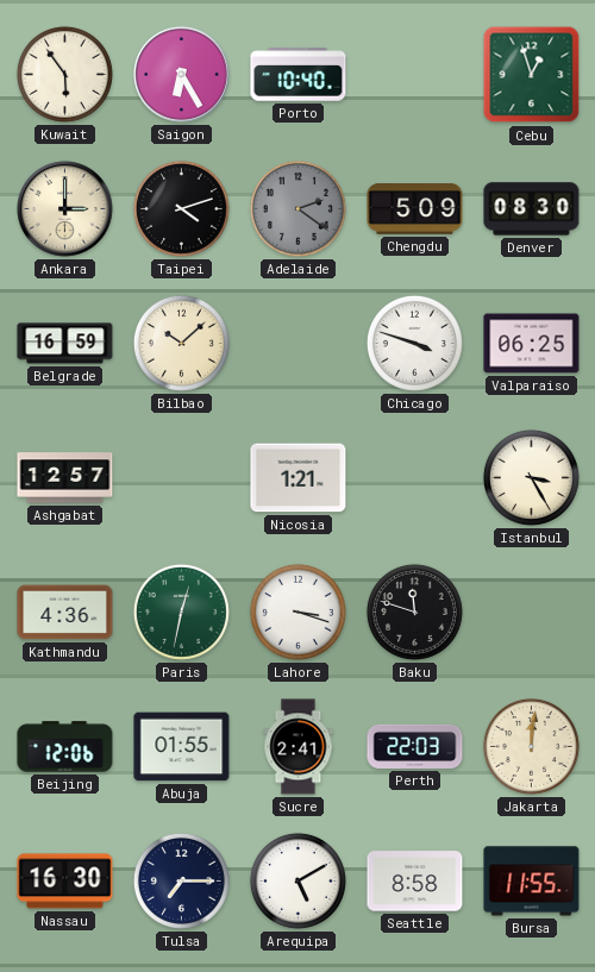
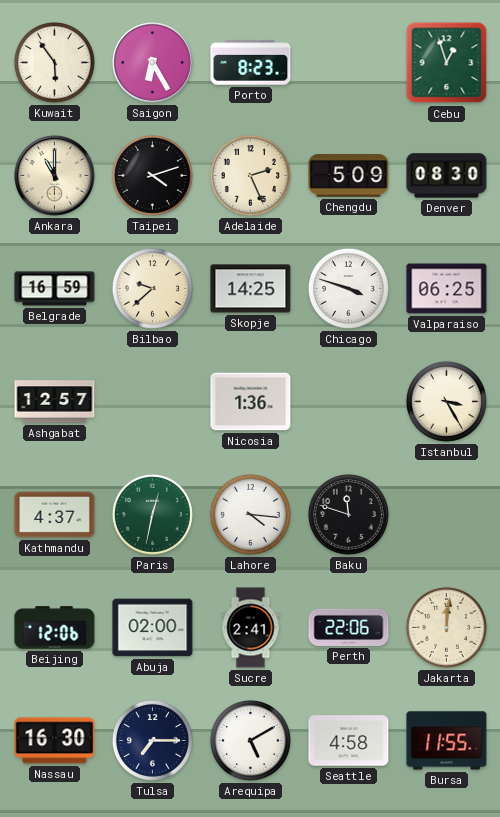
Porto: 10:40 -> 8:23
Ankara: 3:00 -> 11:00
Adelaide: 2:21 -> 2:26
Adelaide dial: grey -> cream
Bilbao: 10:08 -> 9:38
Skopje: none -> 14:25
Nicosia: 1:21 -> 1:36
Kathmandu: 4:36 -> 4:37
Lahore: 3:18 -> 4:16
Abuja: 01:55 -> 02:00
Perth: 22:03 -> 22:06
Seattle: 8:58 -> 4:58
